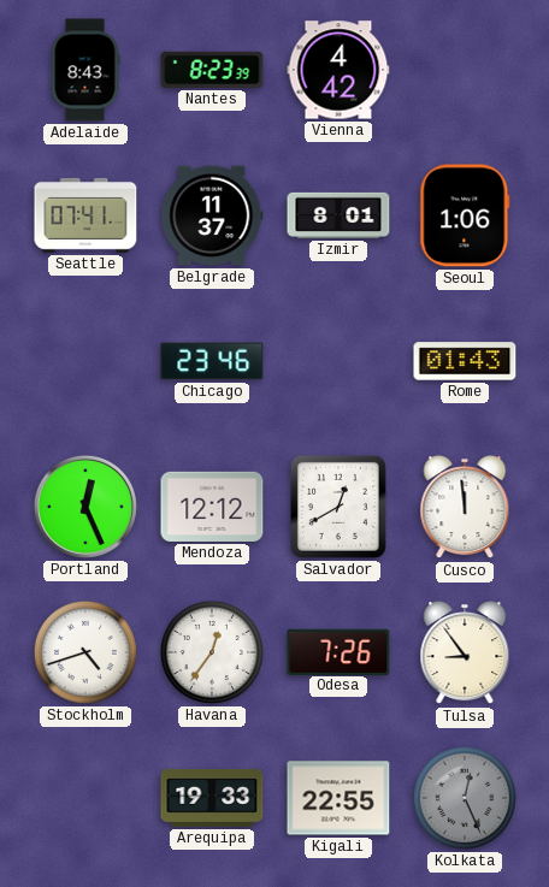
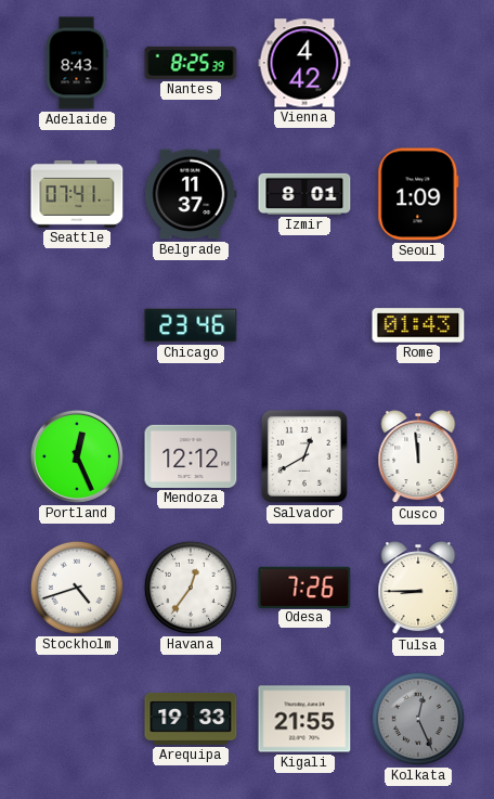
Nantes: 8:23 -> 8:25
Seoul: 1:06 -> 1:09
Tulsa: 8:54 -> 8:45
Kigali: 22:55 -> 21:55
